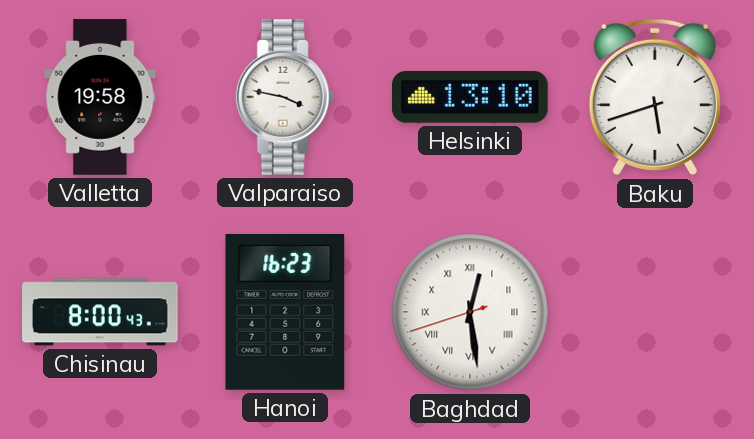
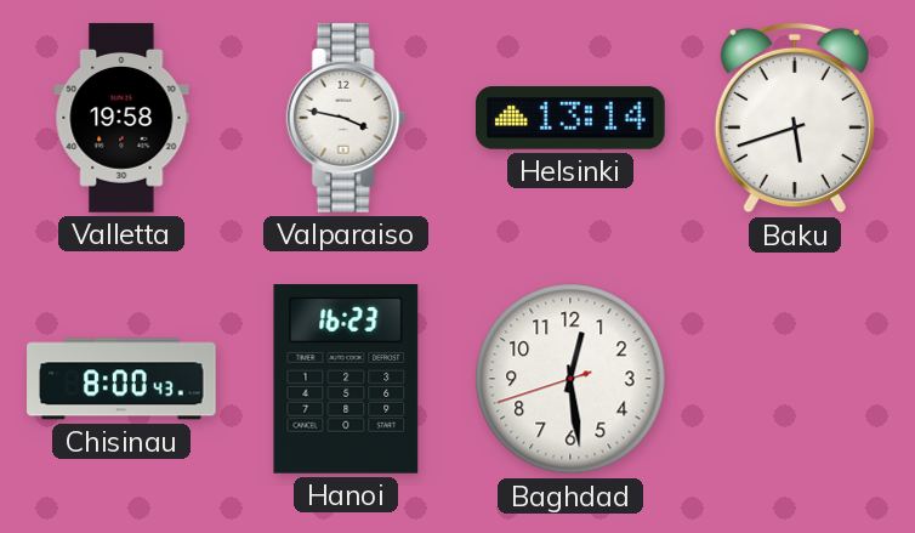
Helsinki: 13:10 -> 13:14
Baghdad numerals: Roman -> Arabic
